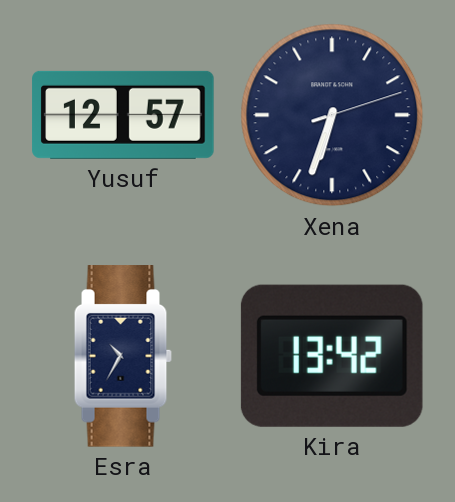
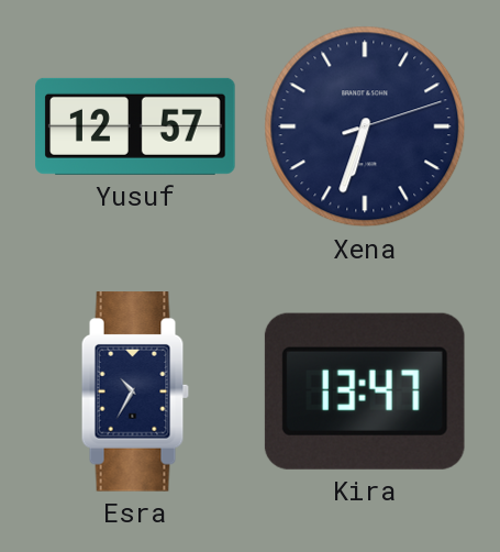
Kira: 13:42 -> 13:47
